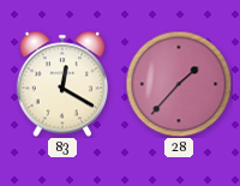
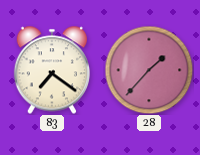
83: 12:20 -> 7:21
